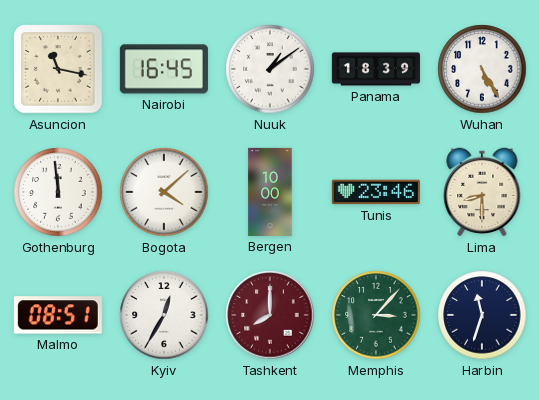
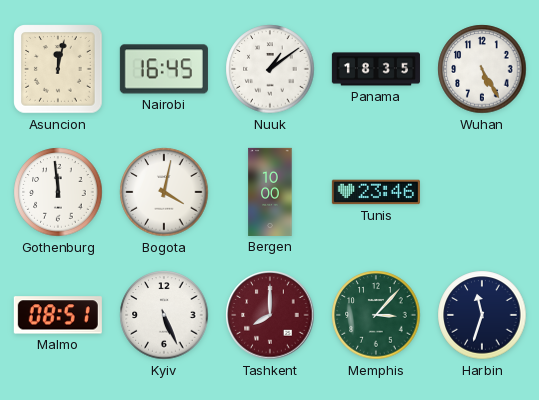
Asuncion: 11:17 -> 12:02
Panama: 18:39 -> 18:35
Bogota: 4:08 -> 4:02
Lima: 8:30 -> none
Kyiv: 12:35 -> 5:26
